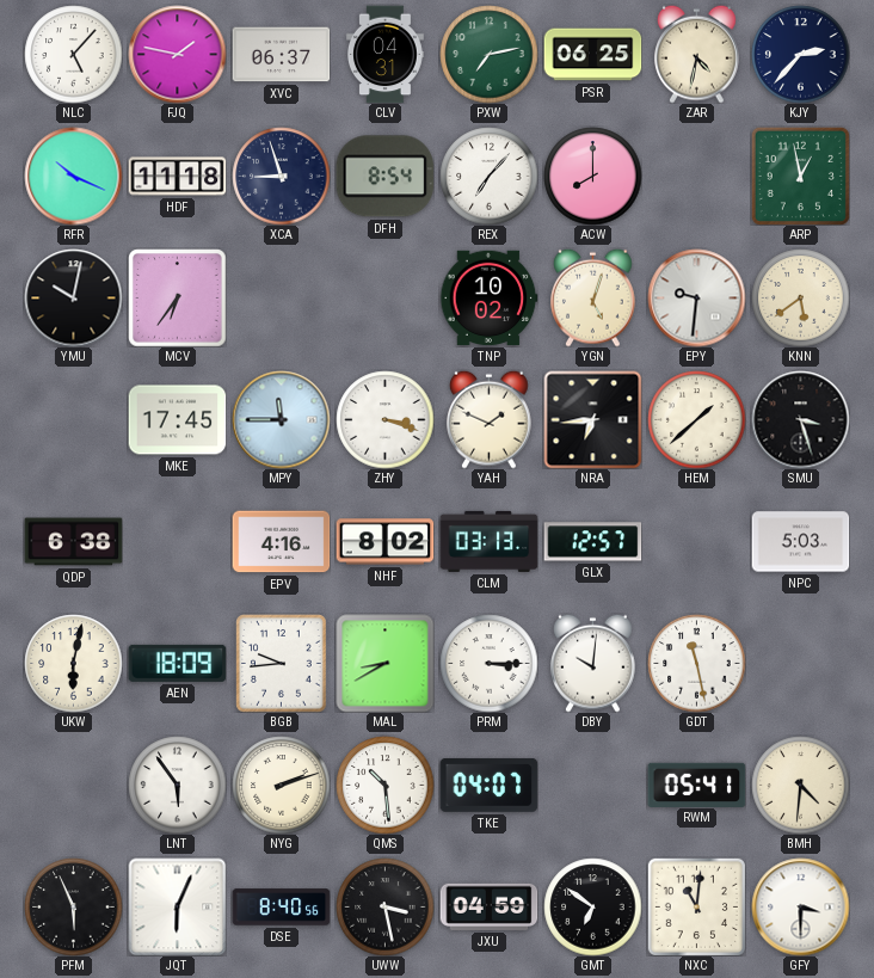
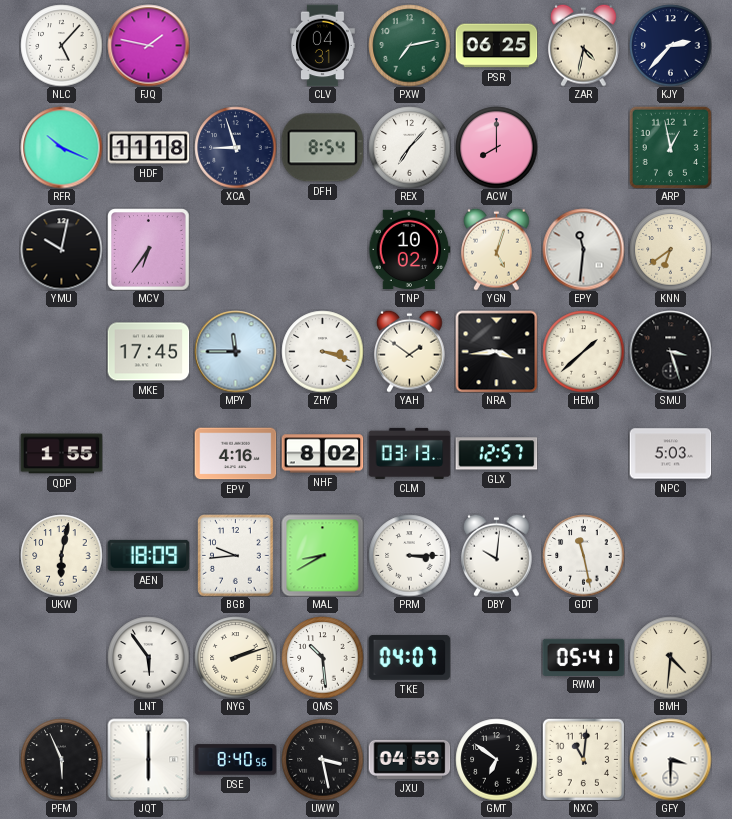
XVC: 06:37 -> none
EPY: 9:31 -> 11:31
KNN: 5:39 -> 6:39
YAH: 1:49 -> 1:51
NRA: 6:44 -> 3:44
QDP: 6:38 -> 1:55
JQT: 6:04 -> 6:00
